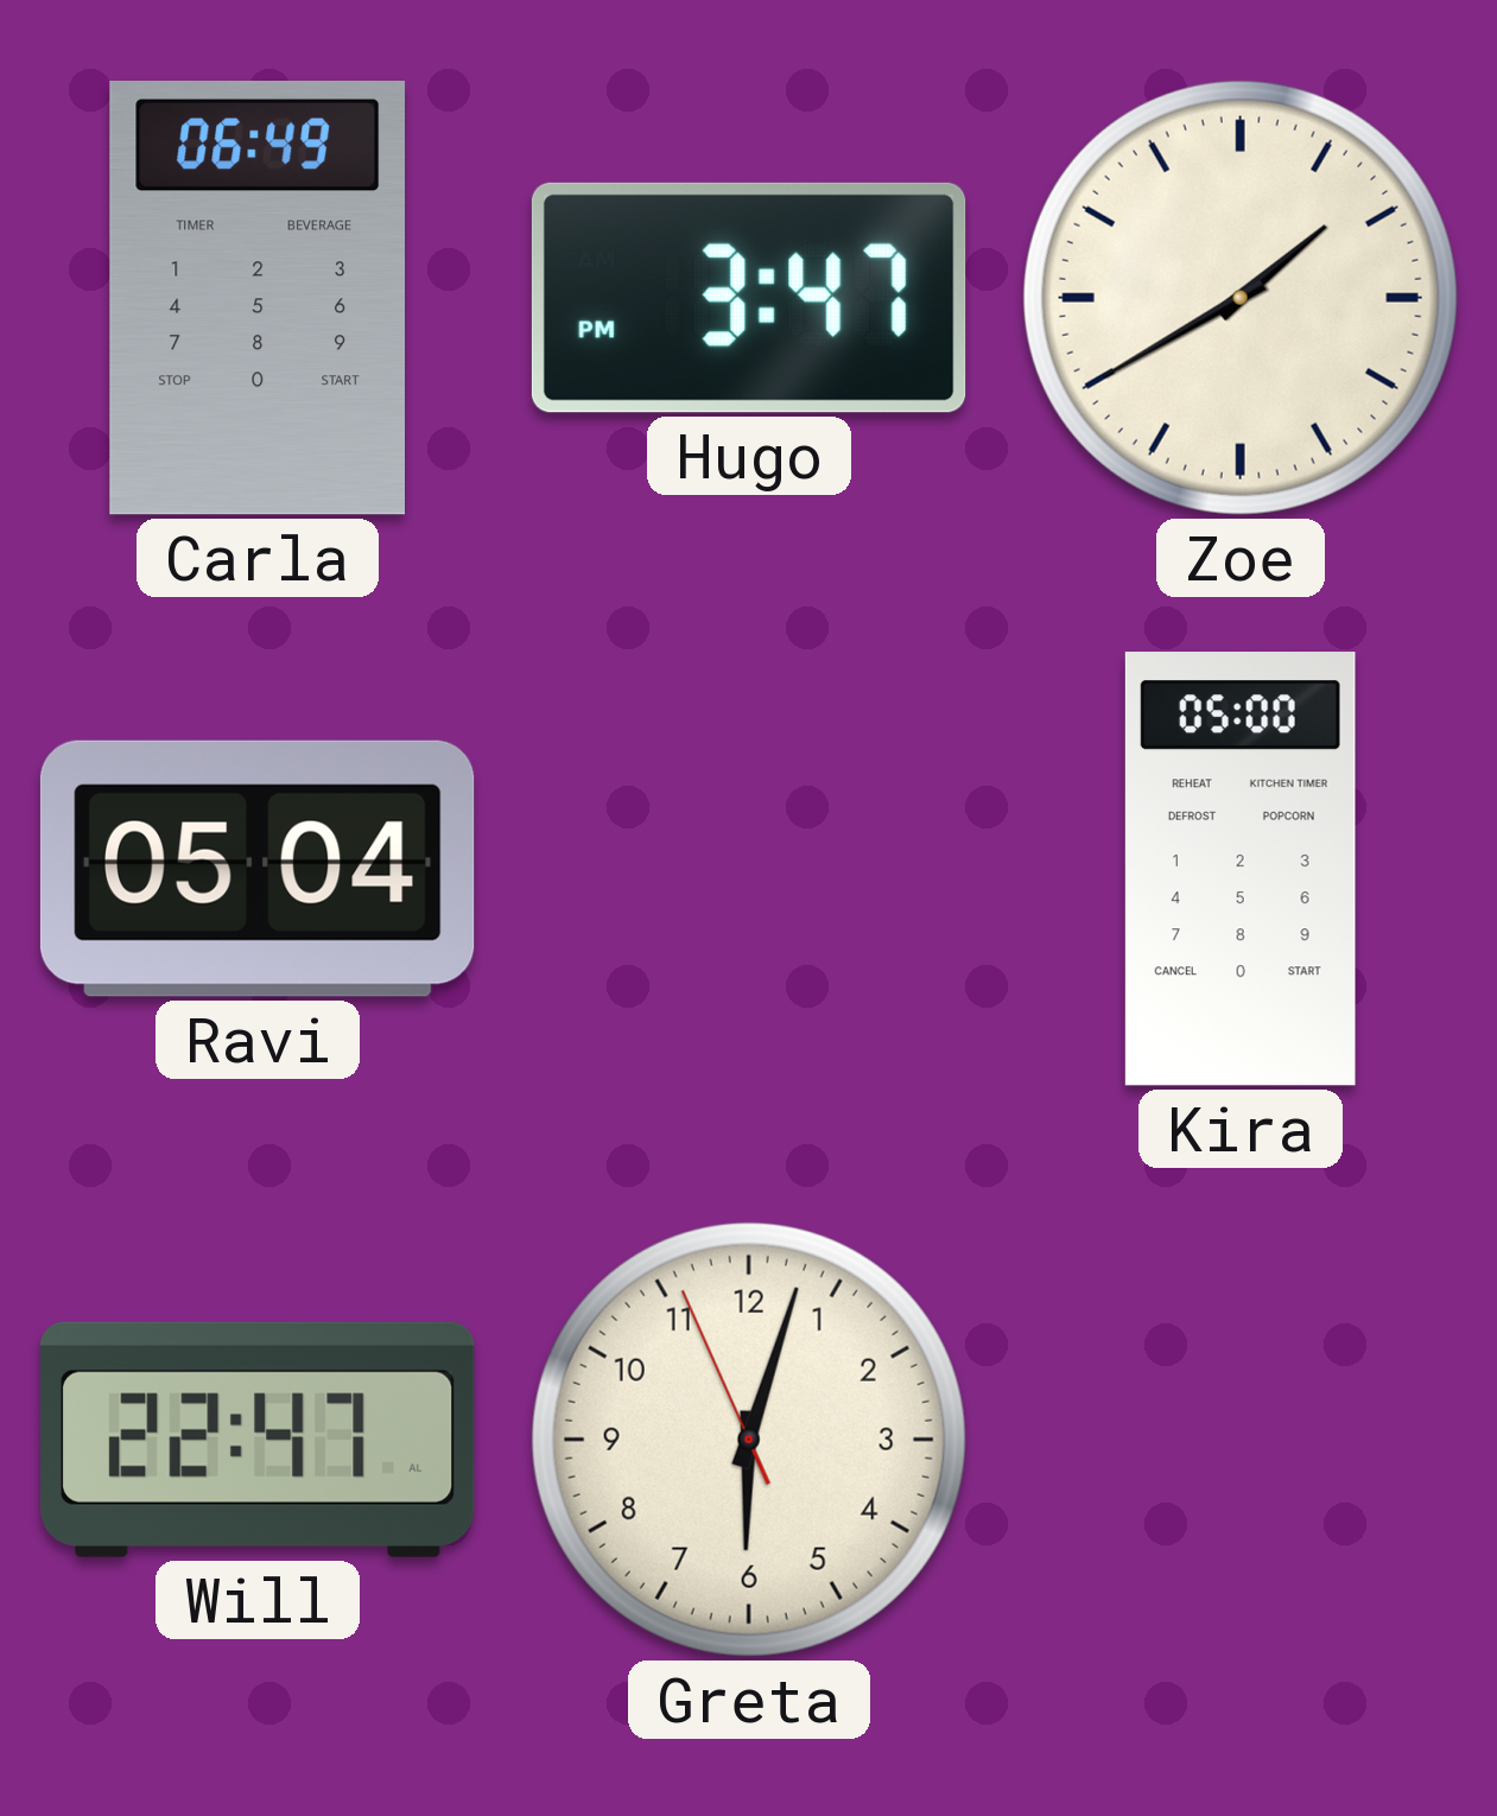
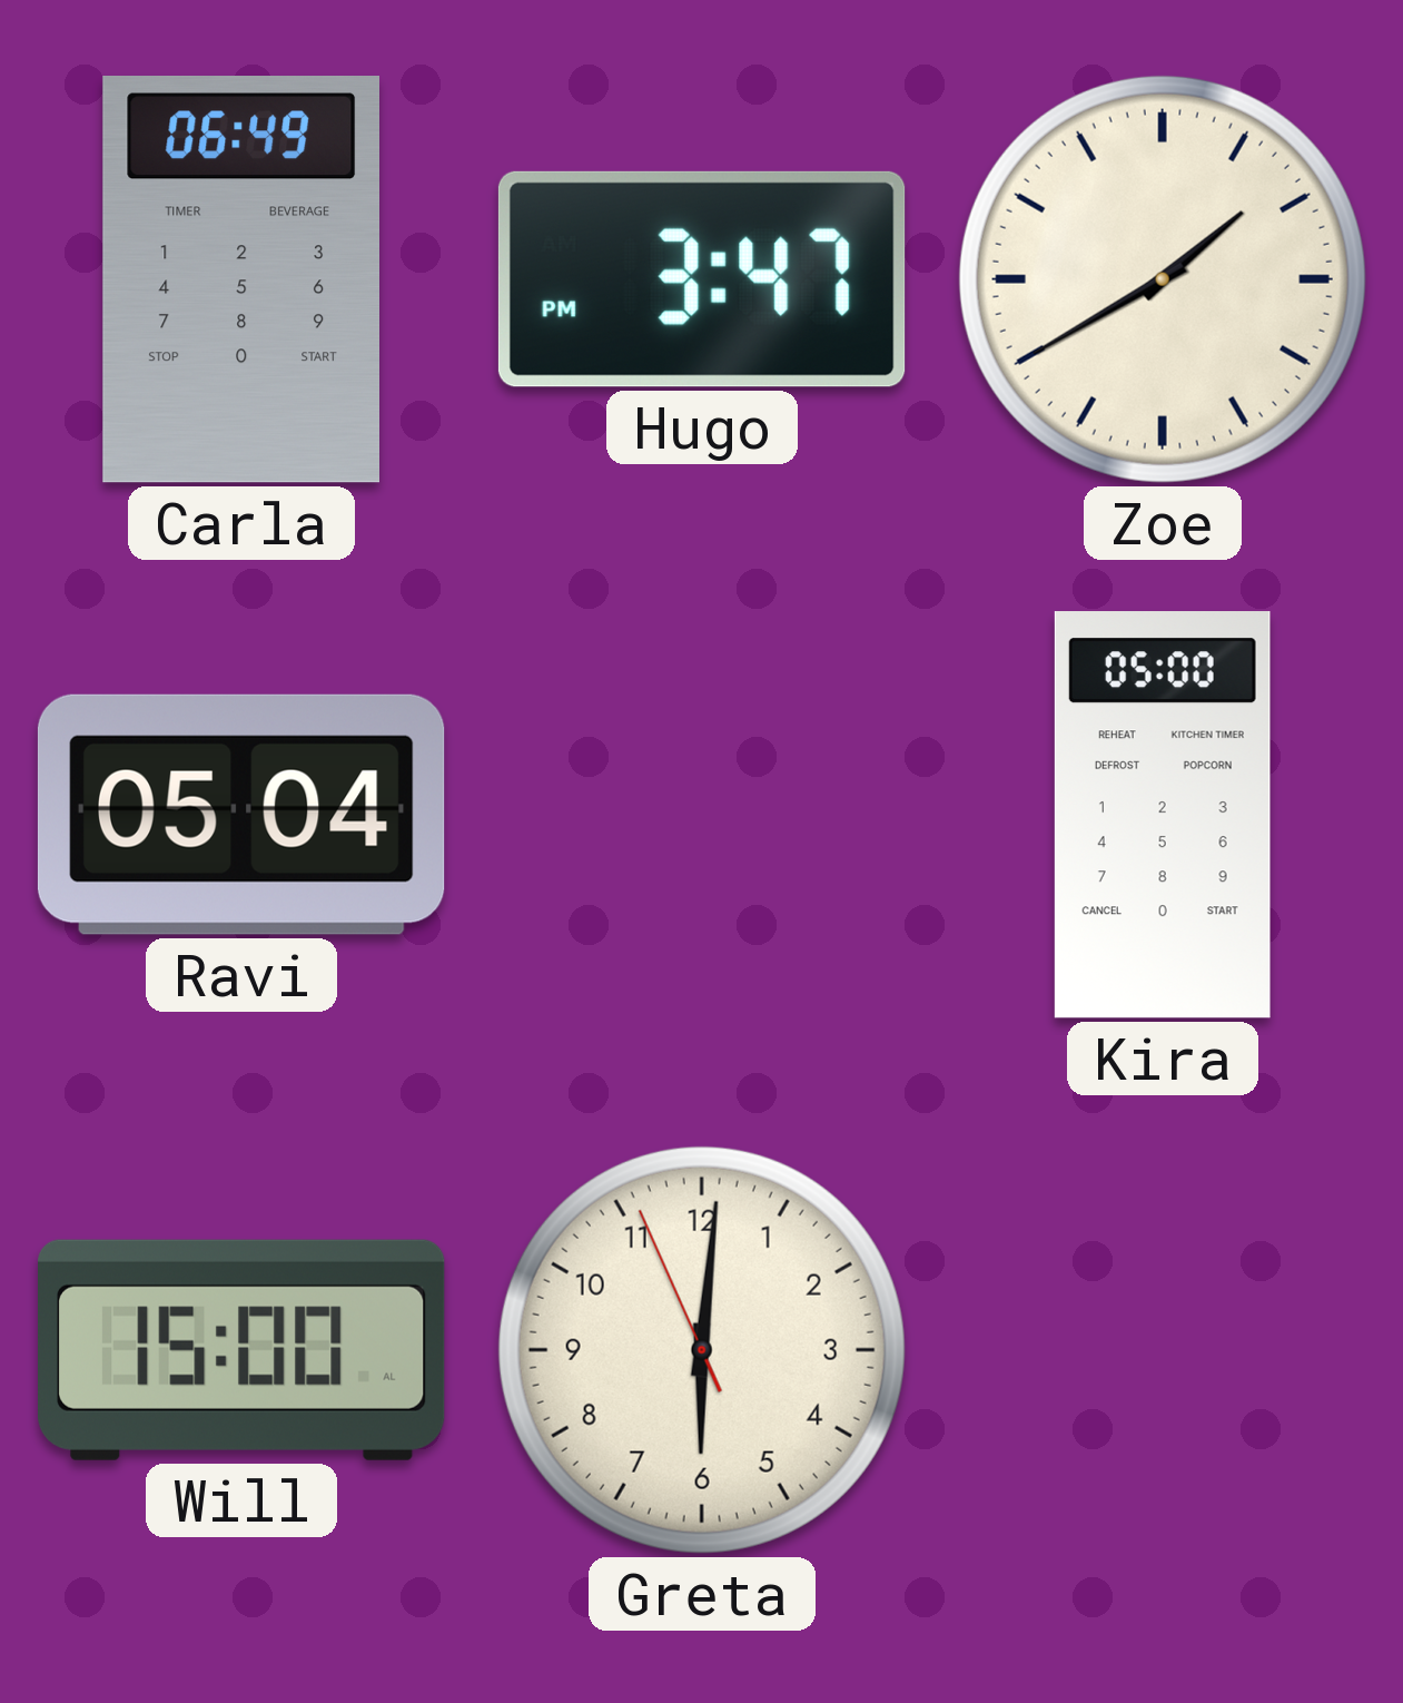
Will: 22:47 -> 15:00
Greta: 6:02 -> 6:00
